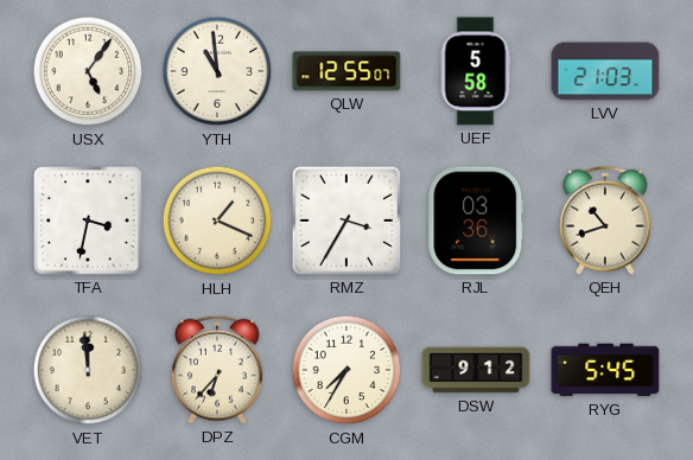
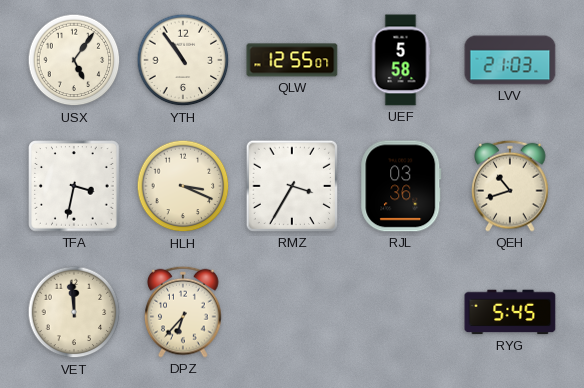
YTH: 10:59 -> 10:54
HLH: 1:19 -> 3:19
CGM: 7:35 -> none
DSW: 9:12 -> none
